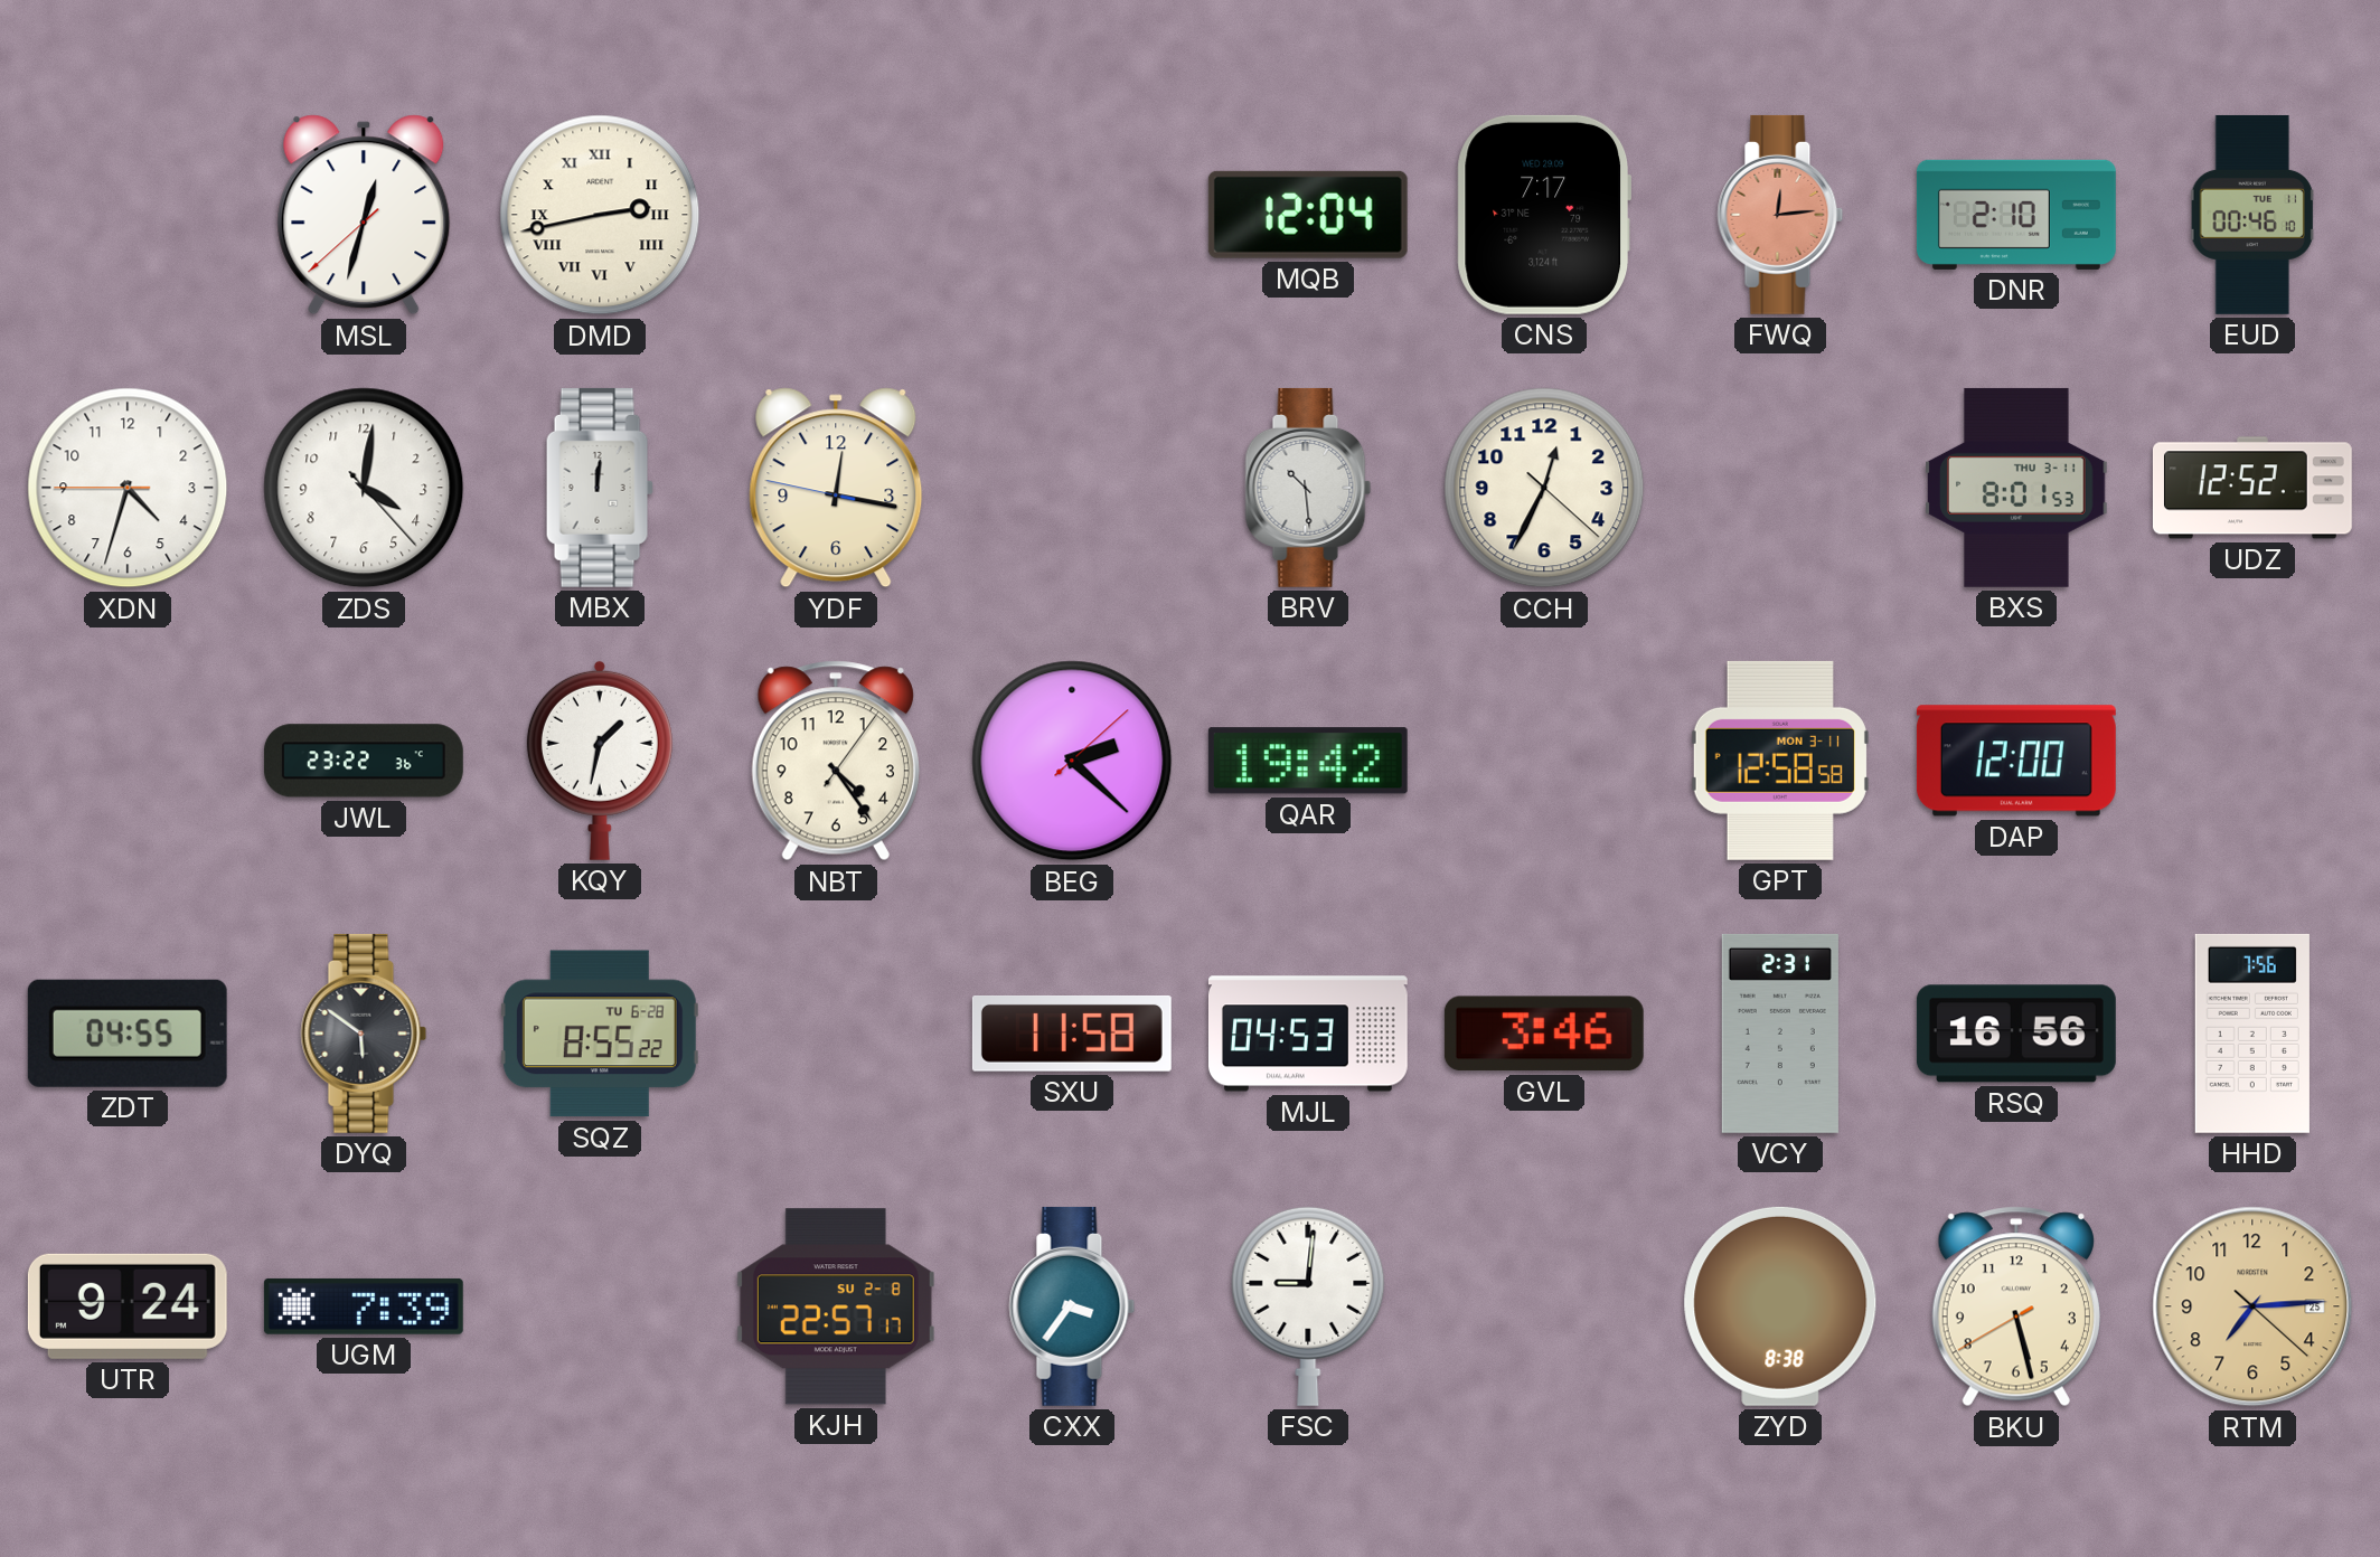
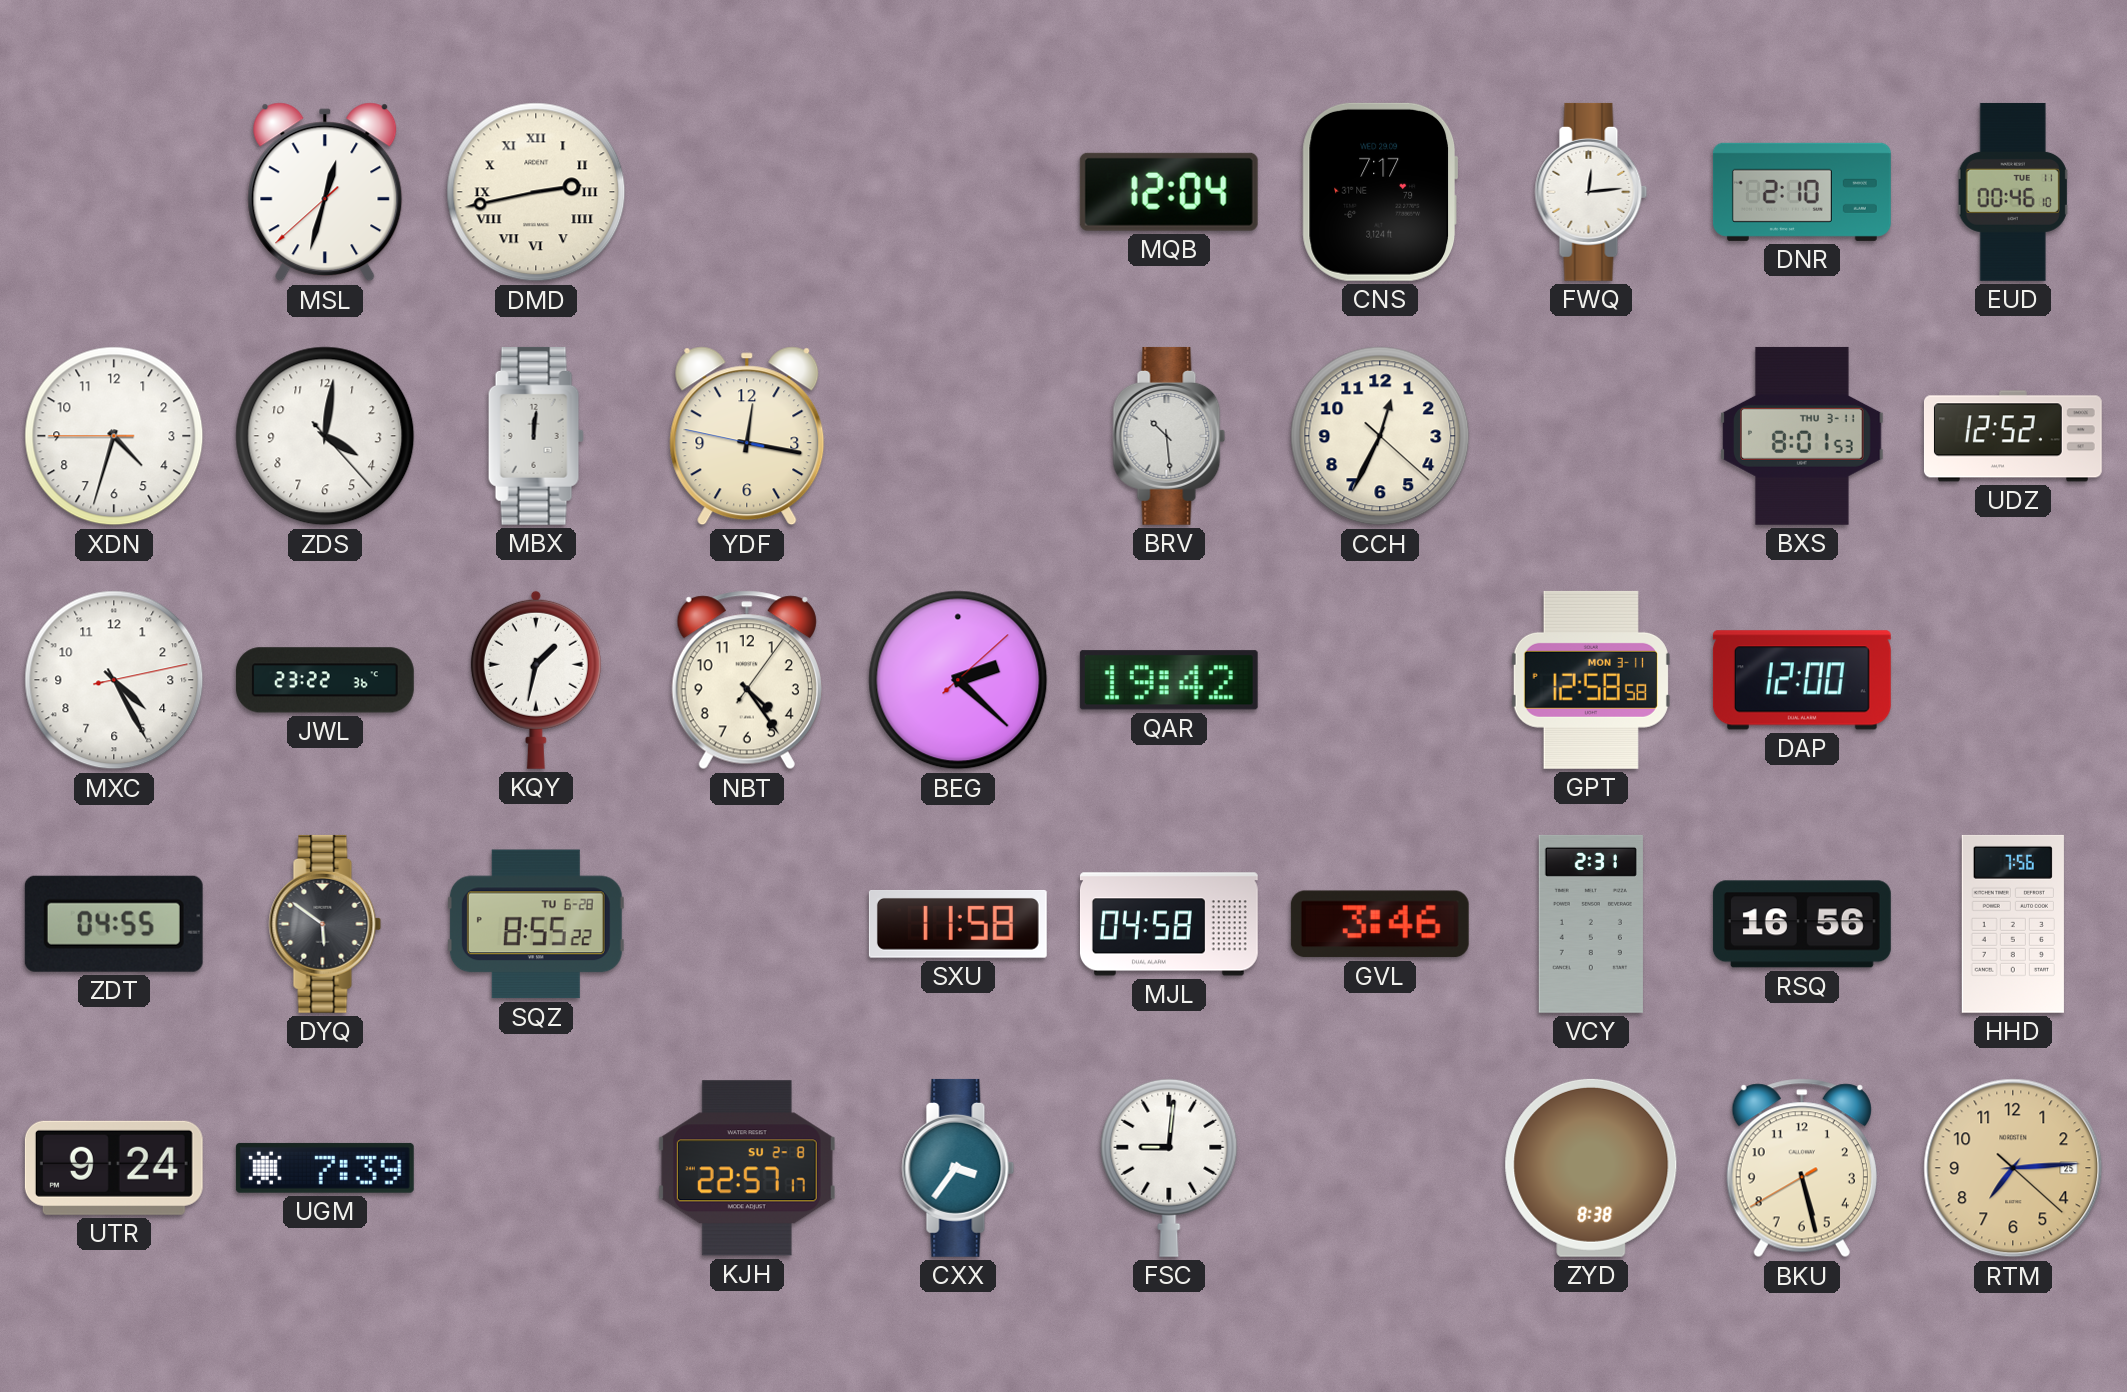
FWQ dial: salmon -> white
MXC: none -> 4:25
MJL: 04:53 -> 04:58
